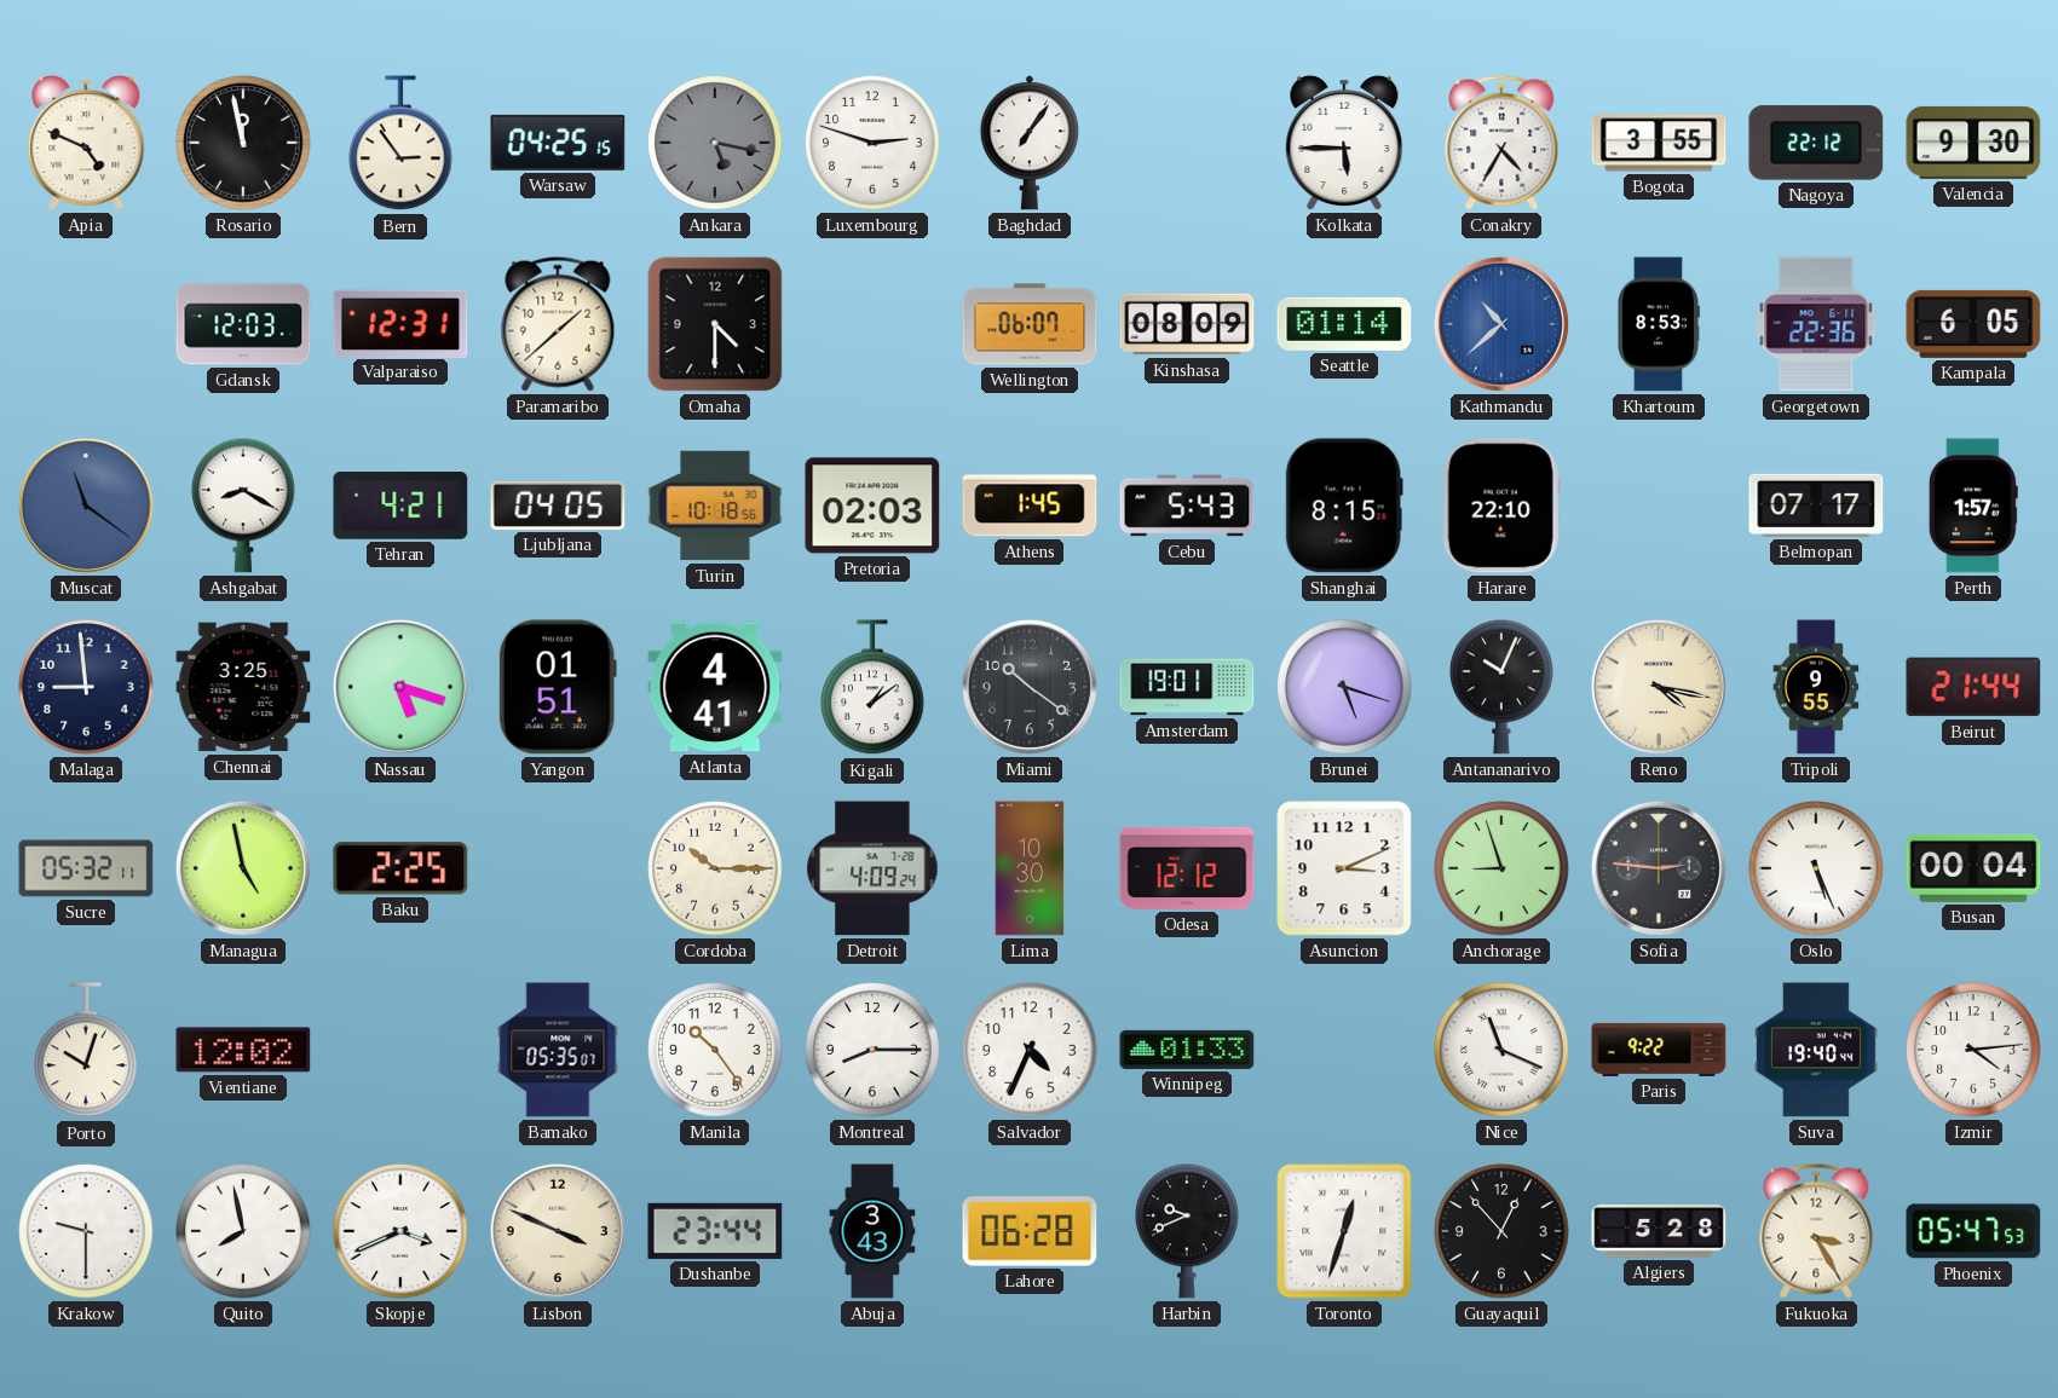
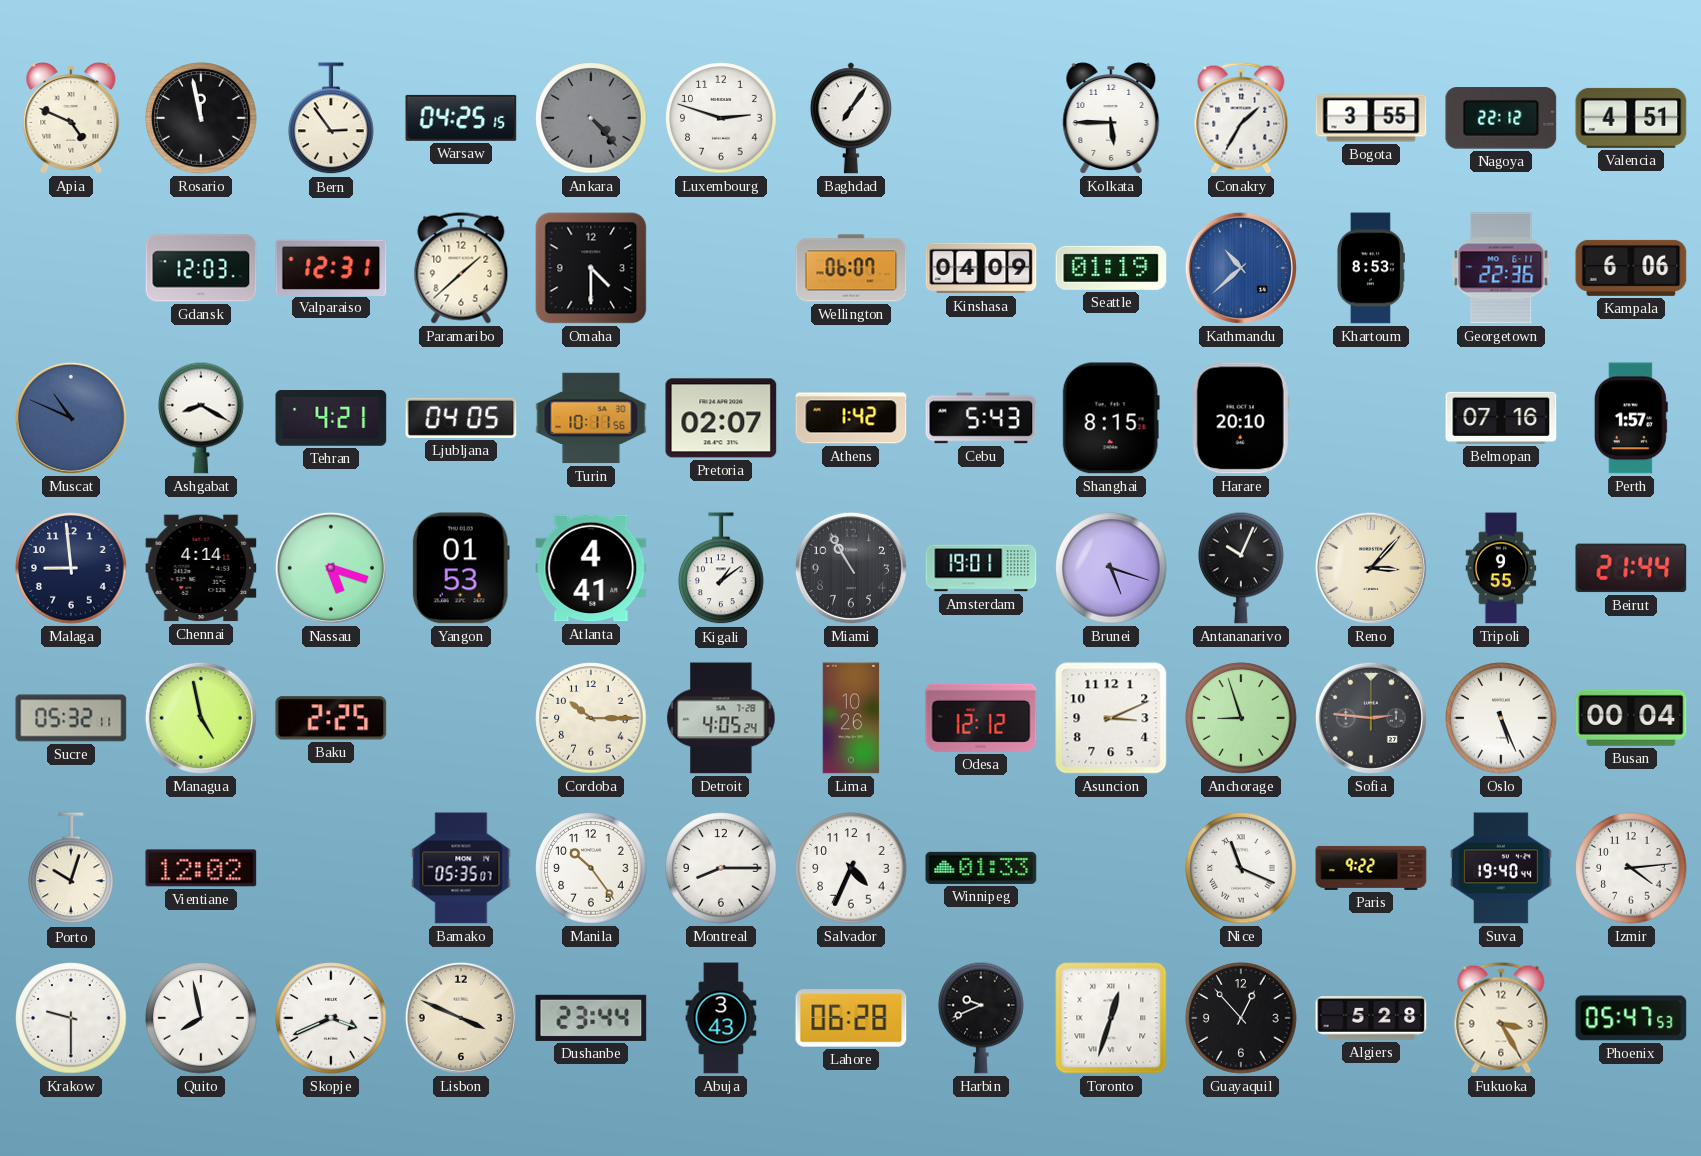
Ankara: 5:17 -> 4:23
Conakry: 4:35 -> 1:35
Valencia: 9:30 -> 4:51
Kinshasa: 08:09 -> 04:09
Seattle: 01:14 -> 01:19
Kampala: 6:05 -> 6:06
Muscat: 11:21 -> 10:49
Turin: 10:18 -> 10:11
Pretoria: 02:03 -> 02:07
Athens: 1:45 -> 1:42
Harare: 22:10 -> 20:10
Belmopan: 07:17 -> 07:16
Chennai: 3:25 -> 4:14
Yangon: 01:51 -> 01:53
Miami: 10:21 -> 10:55
Reno: 4:17 -> 3:07
Detroit: 4:09 -> 4:05
Lima: 10:30 -> 10:26
